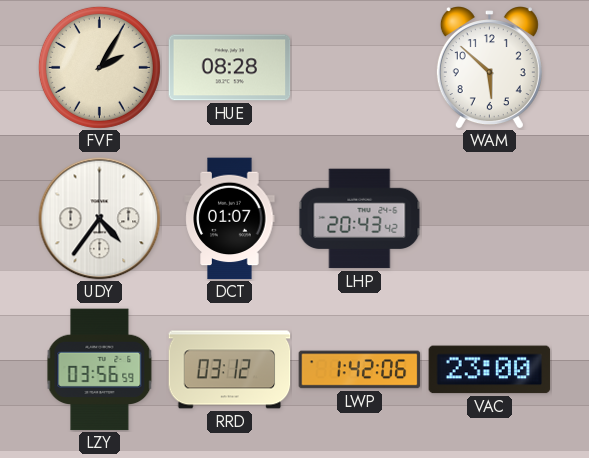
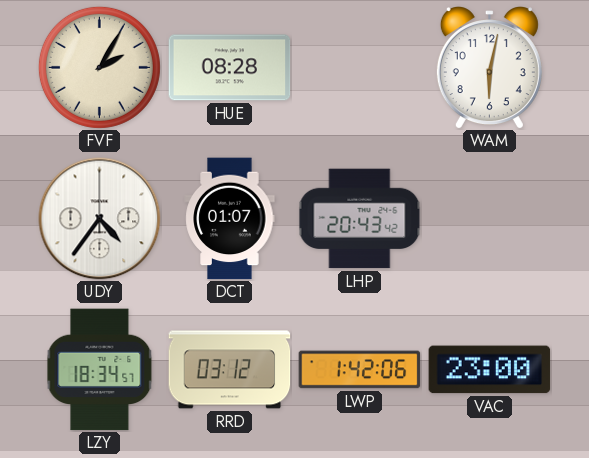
WAM: 5:52 -> 6:02
LZY: 03:56 -> 18:34
